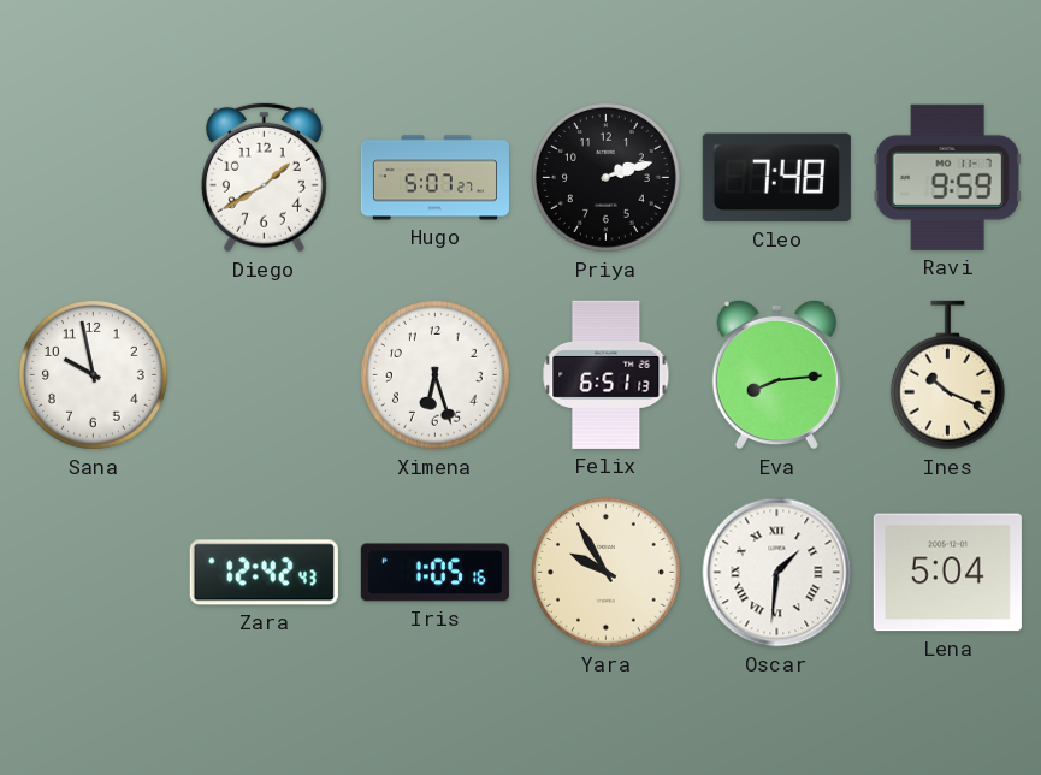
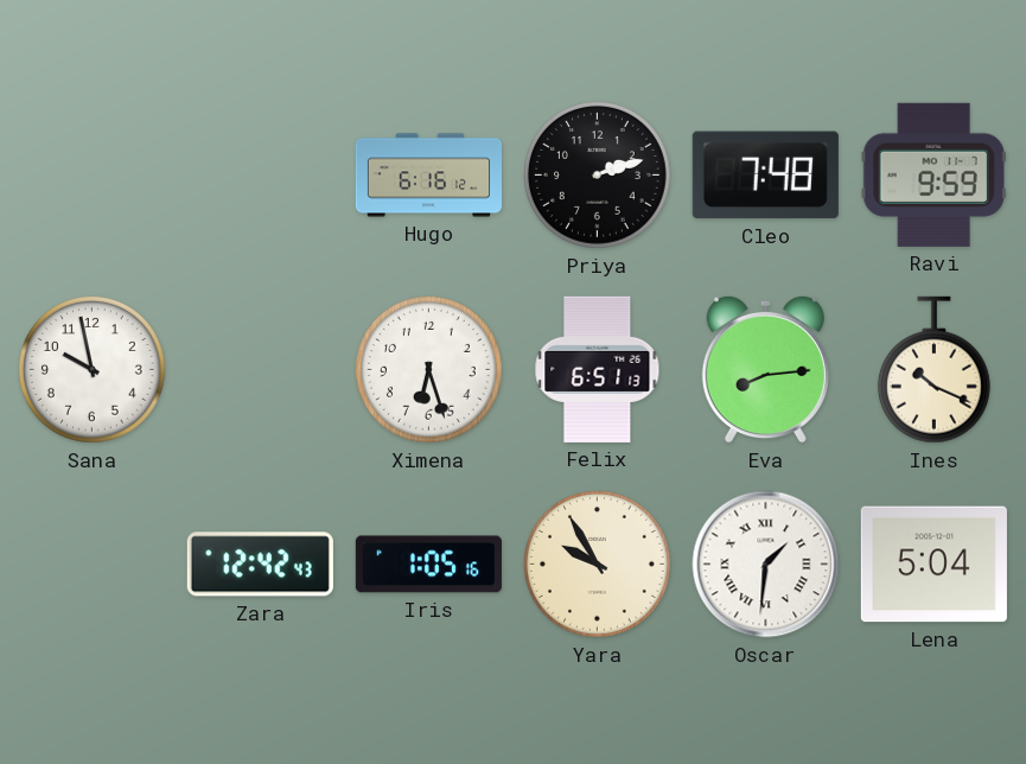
Diego: 1:40 -> none
Hugo: 5:07 -> 6:16
